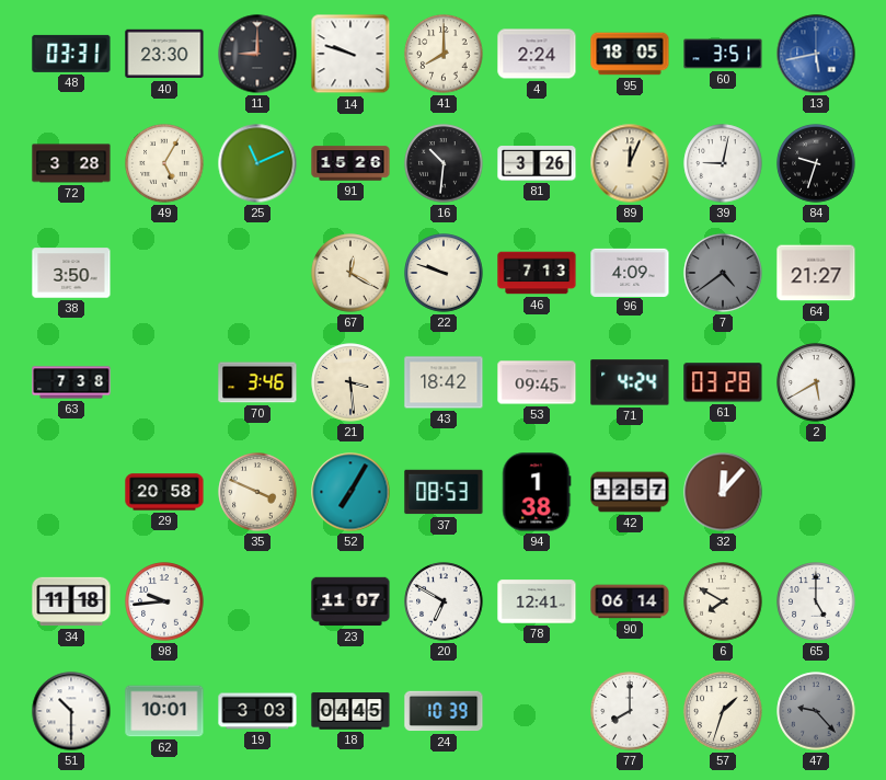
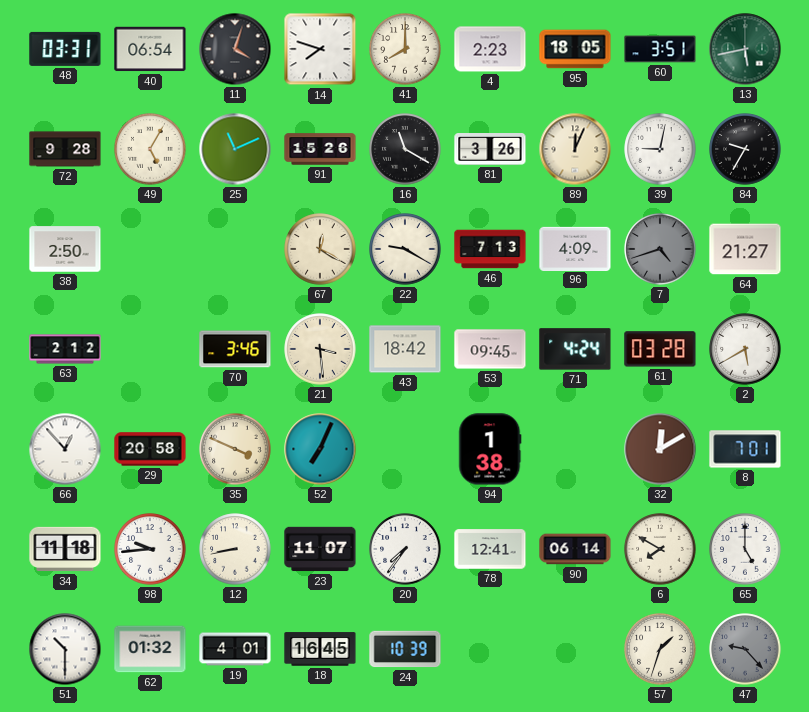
40: 23:30 -> 06:54
11: 9:00 -> 4:03
14: 9:48 -> 7:48
4: 2:24 -> 2:23
13 dial: blue -> green
72: 3:28 -> 9:28
16: 10:31 -> 11:20
84: 9:33 -> 9:35
38: 3:50 -> 2:50
22: 9:48 -> 9:20
7: 4:39 -> 4:42
63: 7:38 -> 2:12
66: none -> 12:53
52: 7:05 -> 7:04
37: 08:53 -> none
42: 12:57 -> none
32: 12:07 -> 12:10
8: none -> 7:01
12: none -> 8:43
20: 6:50 -> 7:36
62: 10:01 -> 01:32
19: 3:03 -> 4:01
18: 04:45 -> 16:45
77: 8:00 -> none
